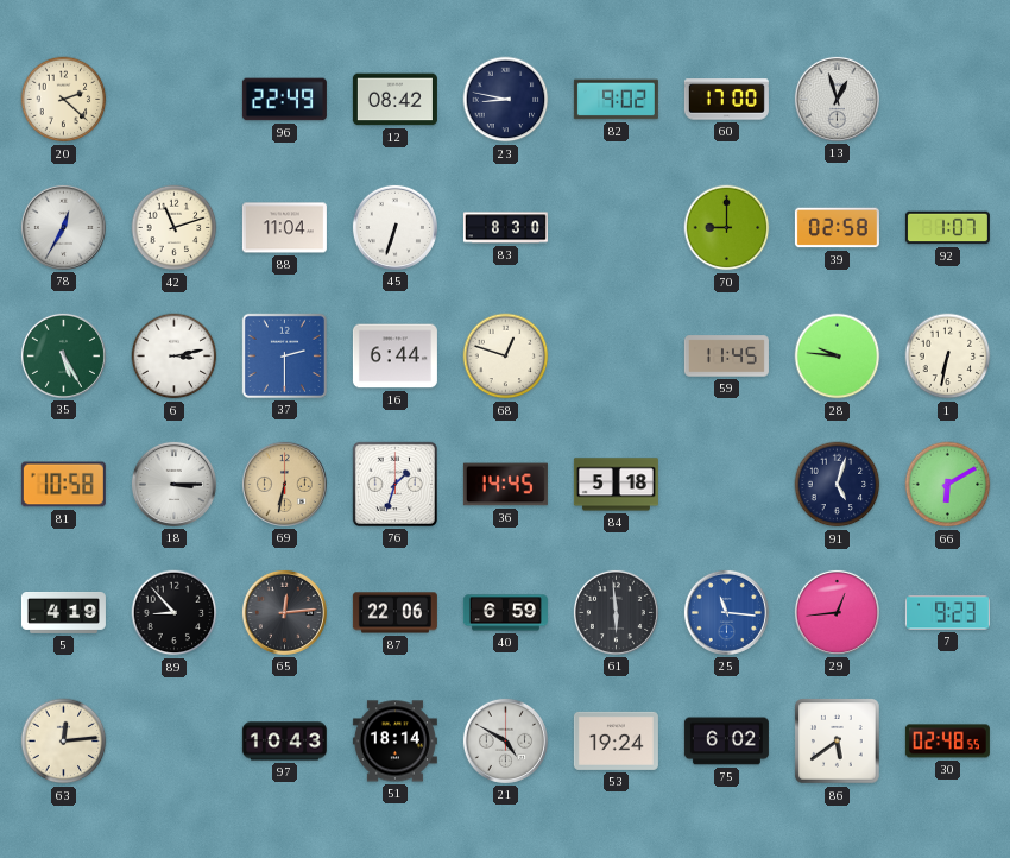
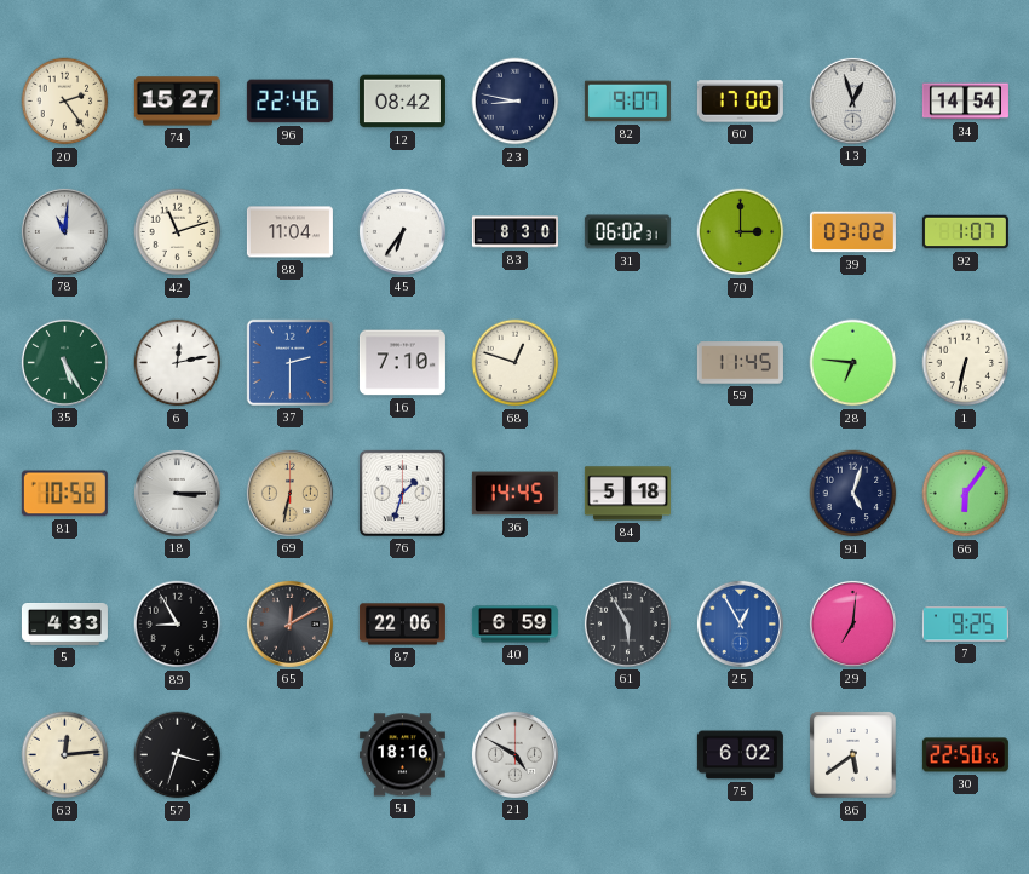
20: 2:22 -> 2:24
74: none -> 15:27
96: 22:49 -> 22:46
82: 9:02 -> 9:07
34: none -> 14:54
78: 12:35 -> 11:01
45: 6:33 -> 6:36
31: none -> 06:02
70: 9:00 -> 3:00
39: 02:58 -> 03:02
6: 3:13 -> 12:13
16: 6:44 -> 7:10
28: 9:46 -> 6:46
66: 6:10 -> 6:06
5: 4:19 -> 4:33
89: 8:53 -> 8:55
65: 12:14 -> 12:10
61: 5:59 -> 5:55
25: 11:16 -> 12:55
29: 12:44 -> 7:01
7: 9:23 -> 9:25
57: none -> 3:33
97: 10:43 -> none
51: 18:14 -> 18:16
53: 19:24 -> none
30: 02:48 -> 22:50
